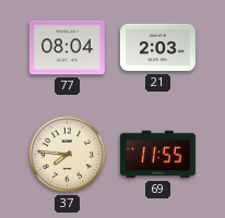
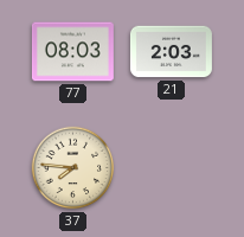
77: 08:04 -> 08:03
69: 11:55 -> none
